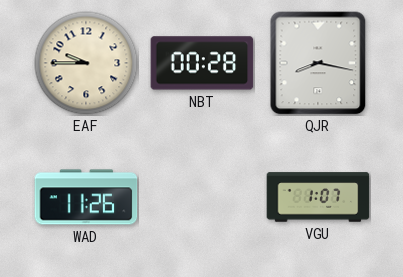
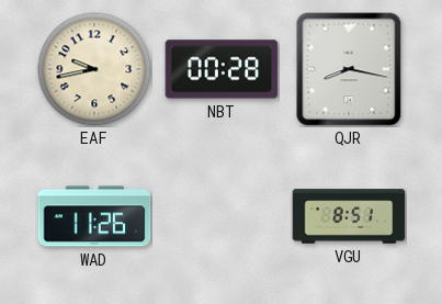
EAF: 9:45 -> 9:43
VGU: 1:07 -> 8:51
